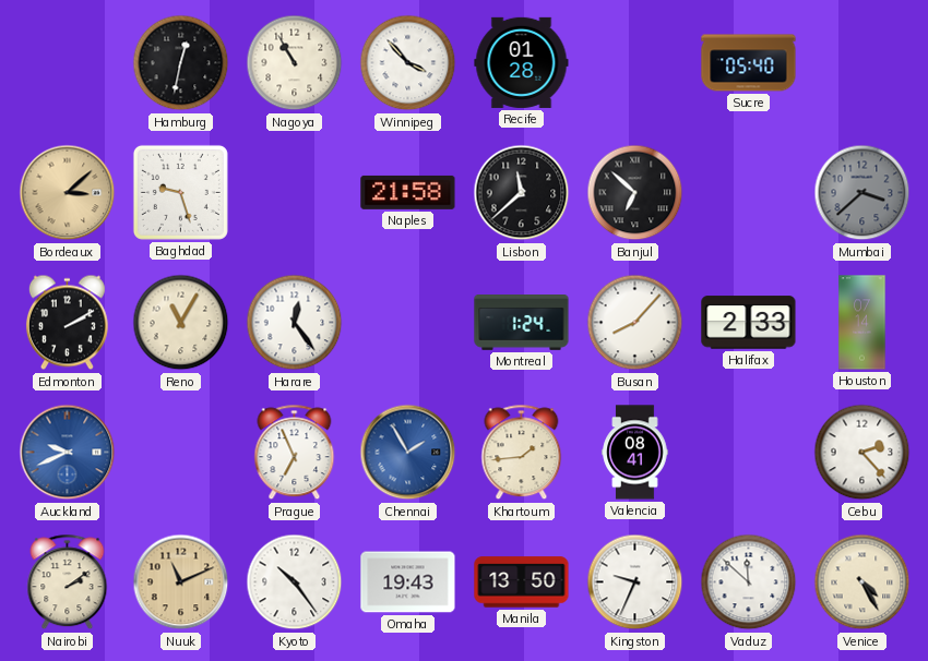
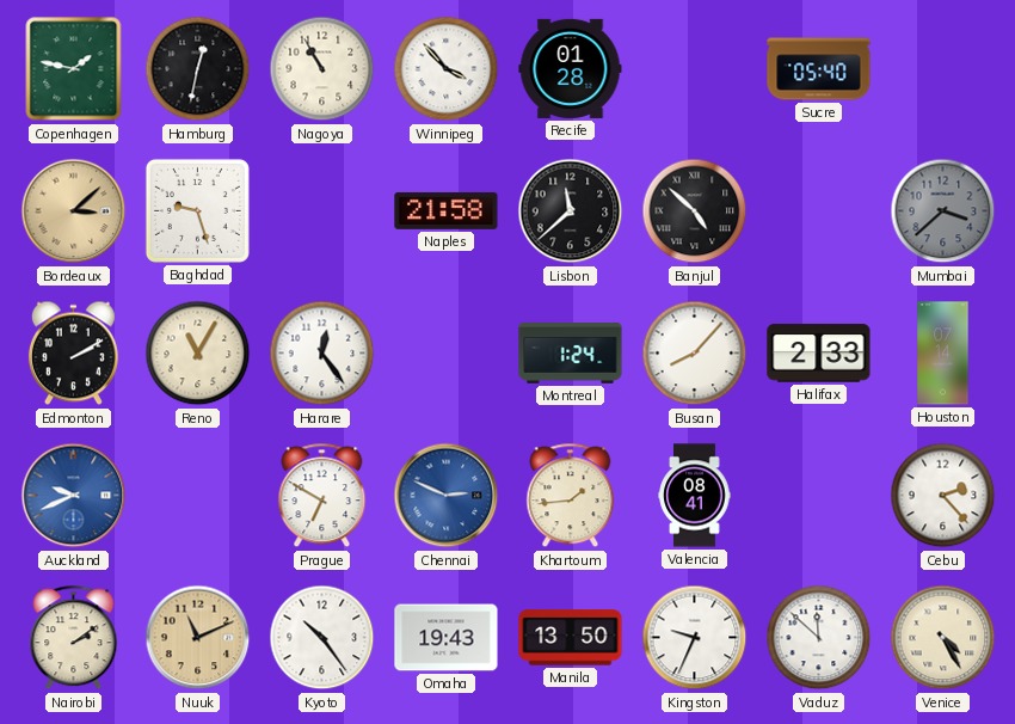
Copenhagen: none -> 1:47
Banjul: 6:52 -> 4:52
Prague: 6:56 -> 6:50
Chennai: 1:55 -> 2:49
